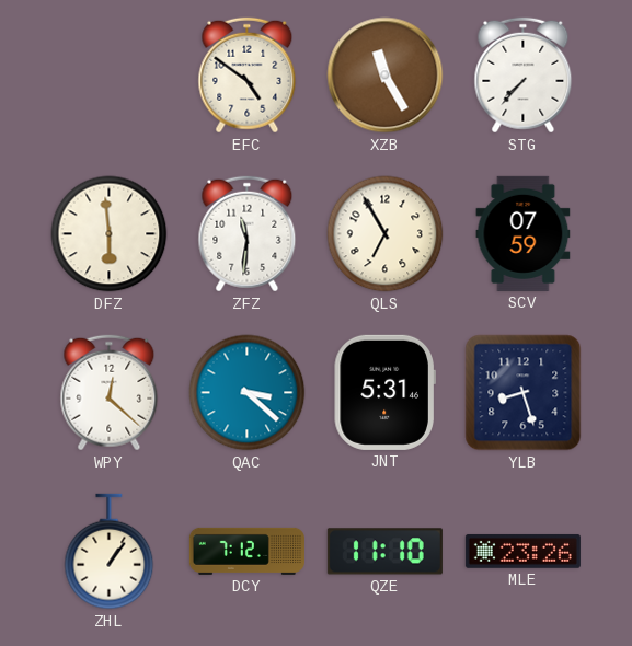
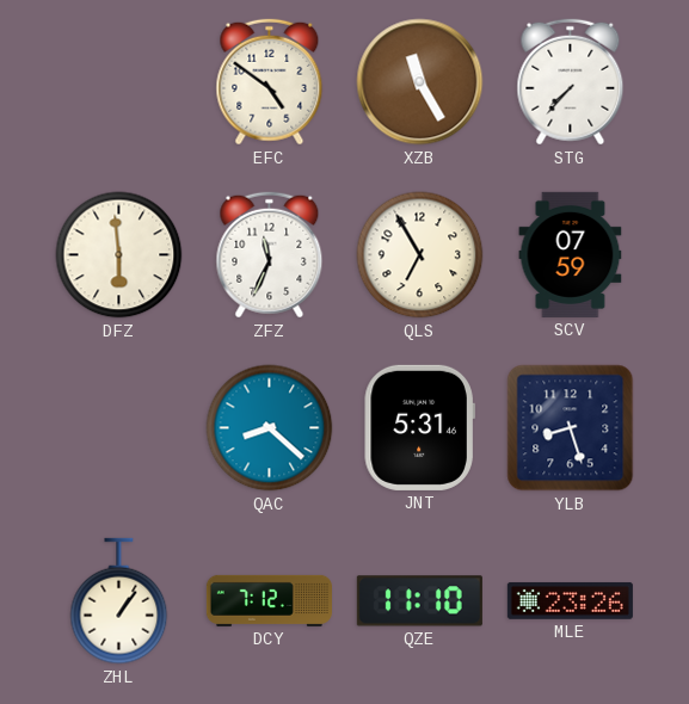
ZFZ: 11:31 -> 11:34
WPY: 12:22 -> none
QAC: 3:22 -> 8:22
